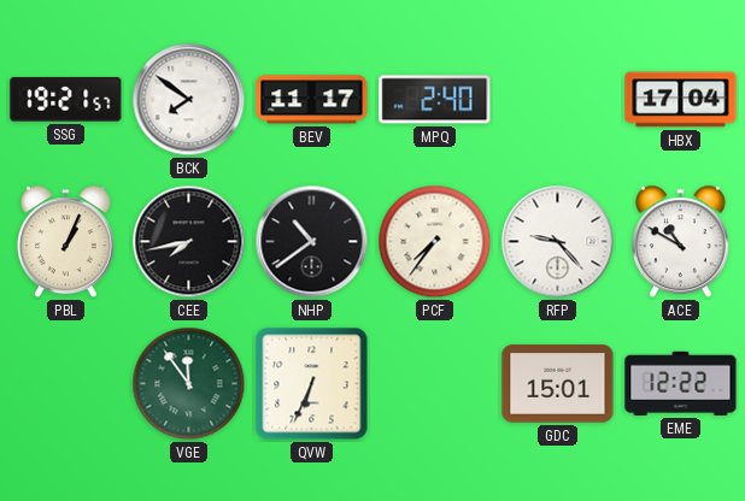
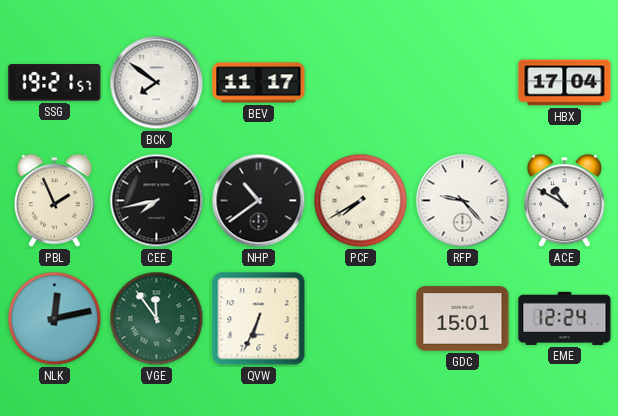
MPQ: 2:40 -> none
PBL: 1:04 -> 1:56
PCF: 7:36 -> 7:40
NLK: none -> 12:13
EME: 12:22 -> 12:24
